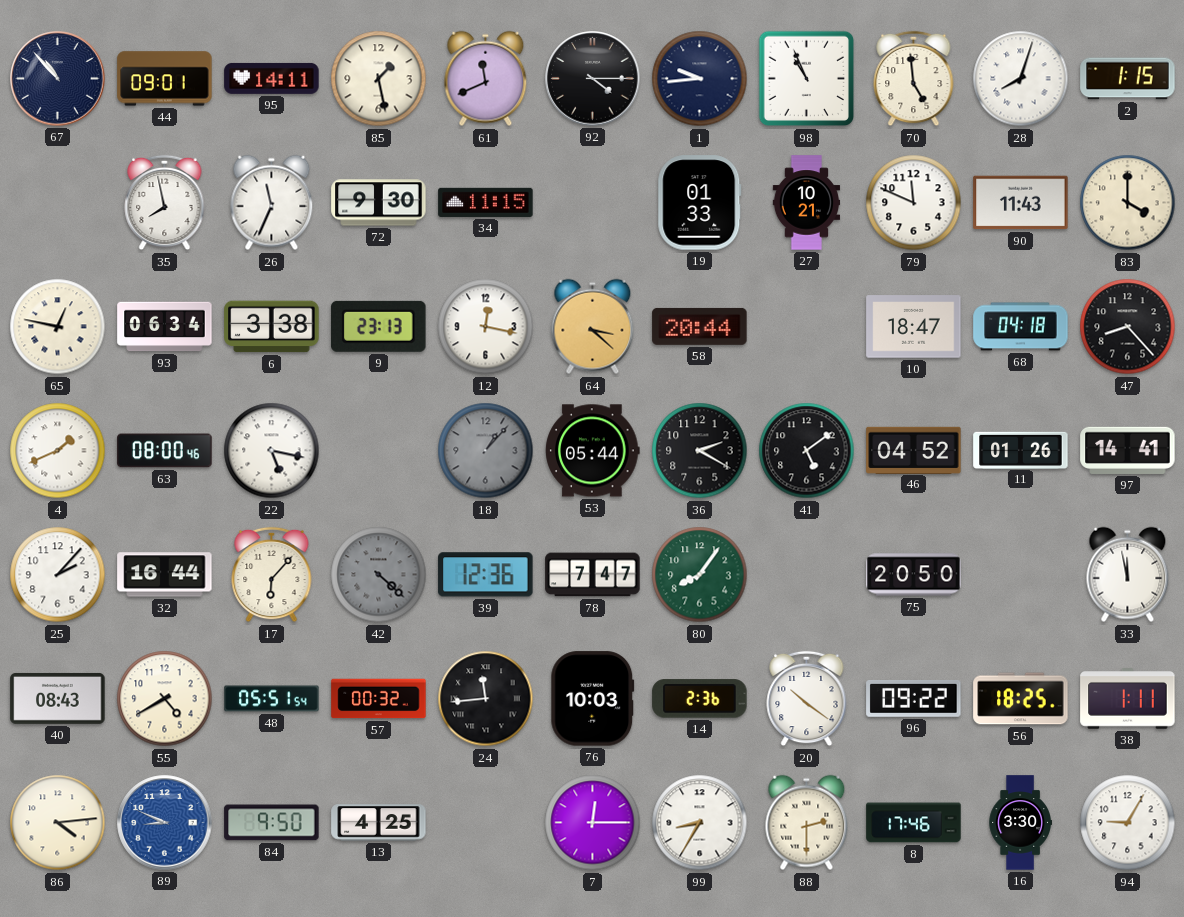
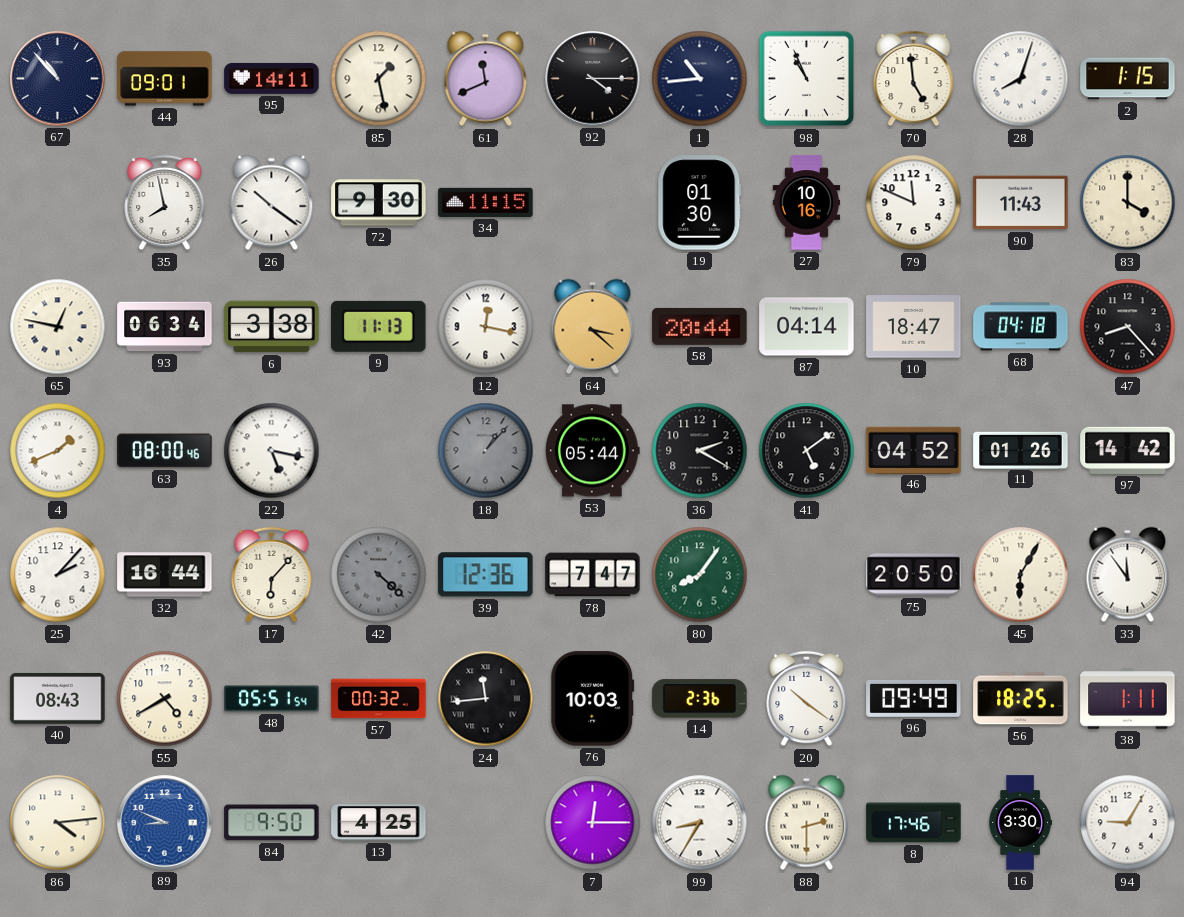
1: 9:44 -> 10:44
26: 11:34 -> 10:21
19: 01:33 -> 01:30
27: 10:21 -> 10:16
9: 23:13 -> 11:13
87: none -> 04:14
97: 14:41 -> 14:42
45: none -> 6:05
33: 11:58 -> 11:54
96: 09:22 -> 09:49
